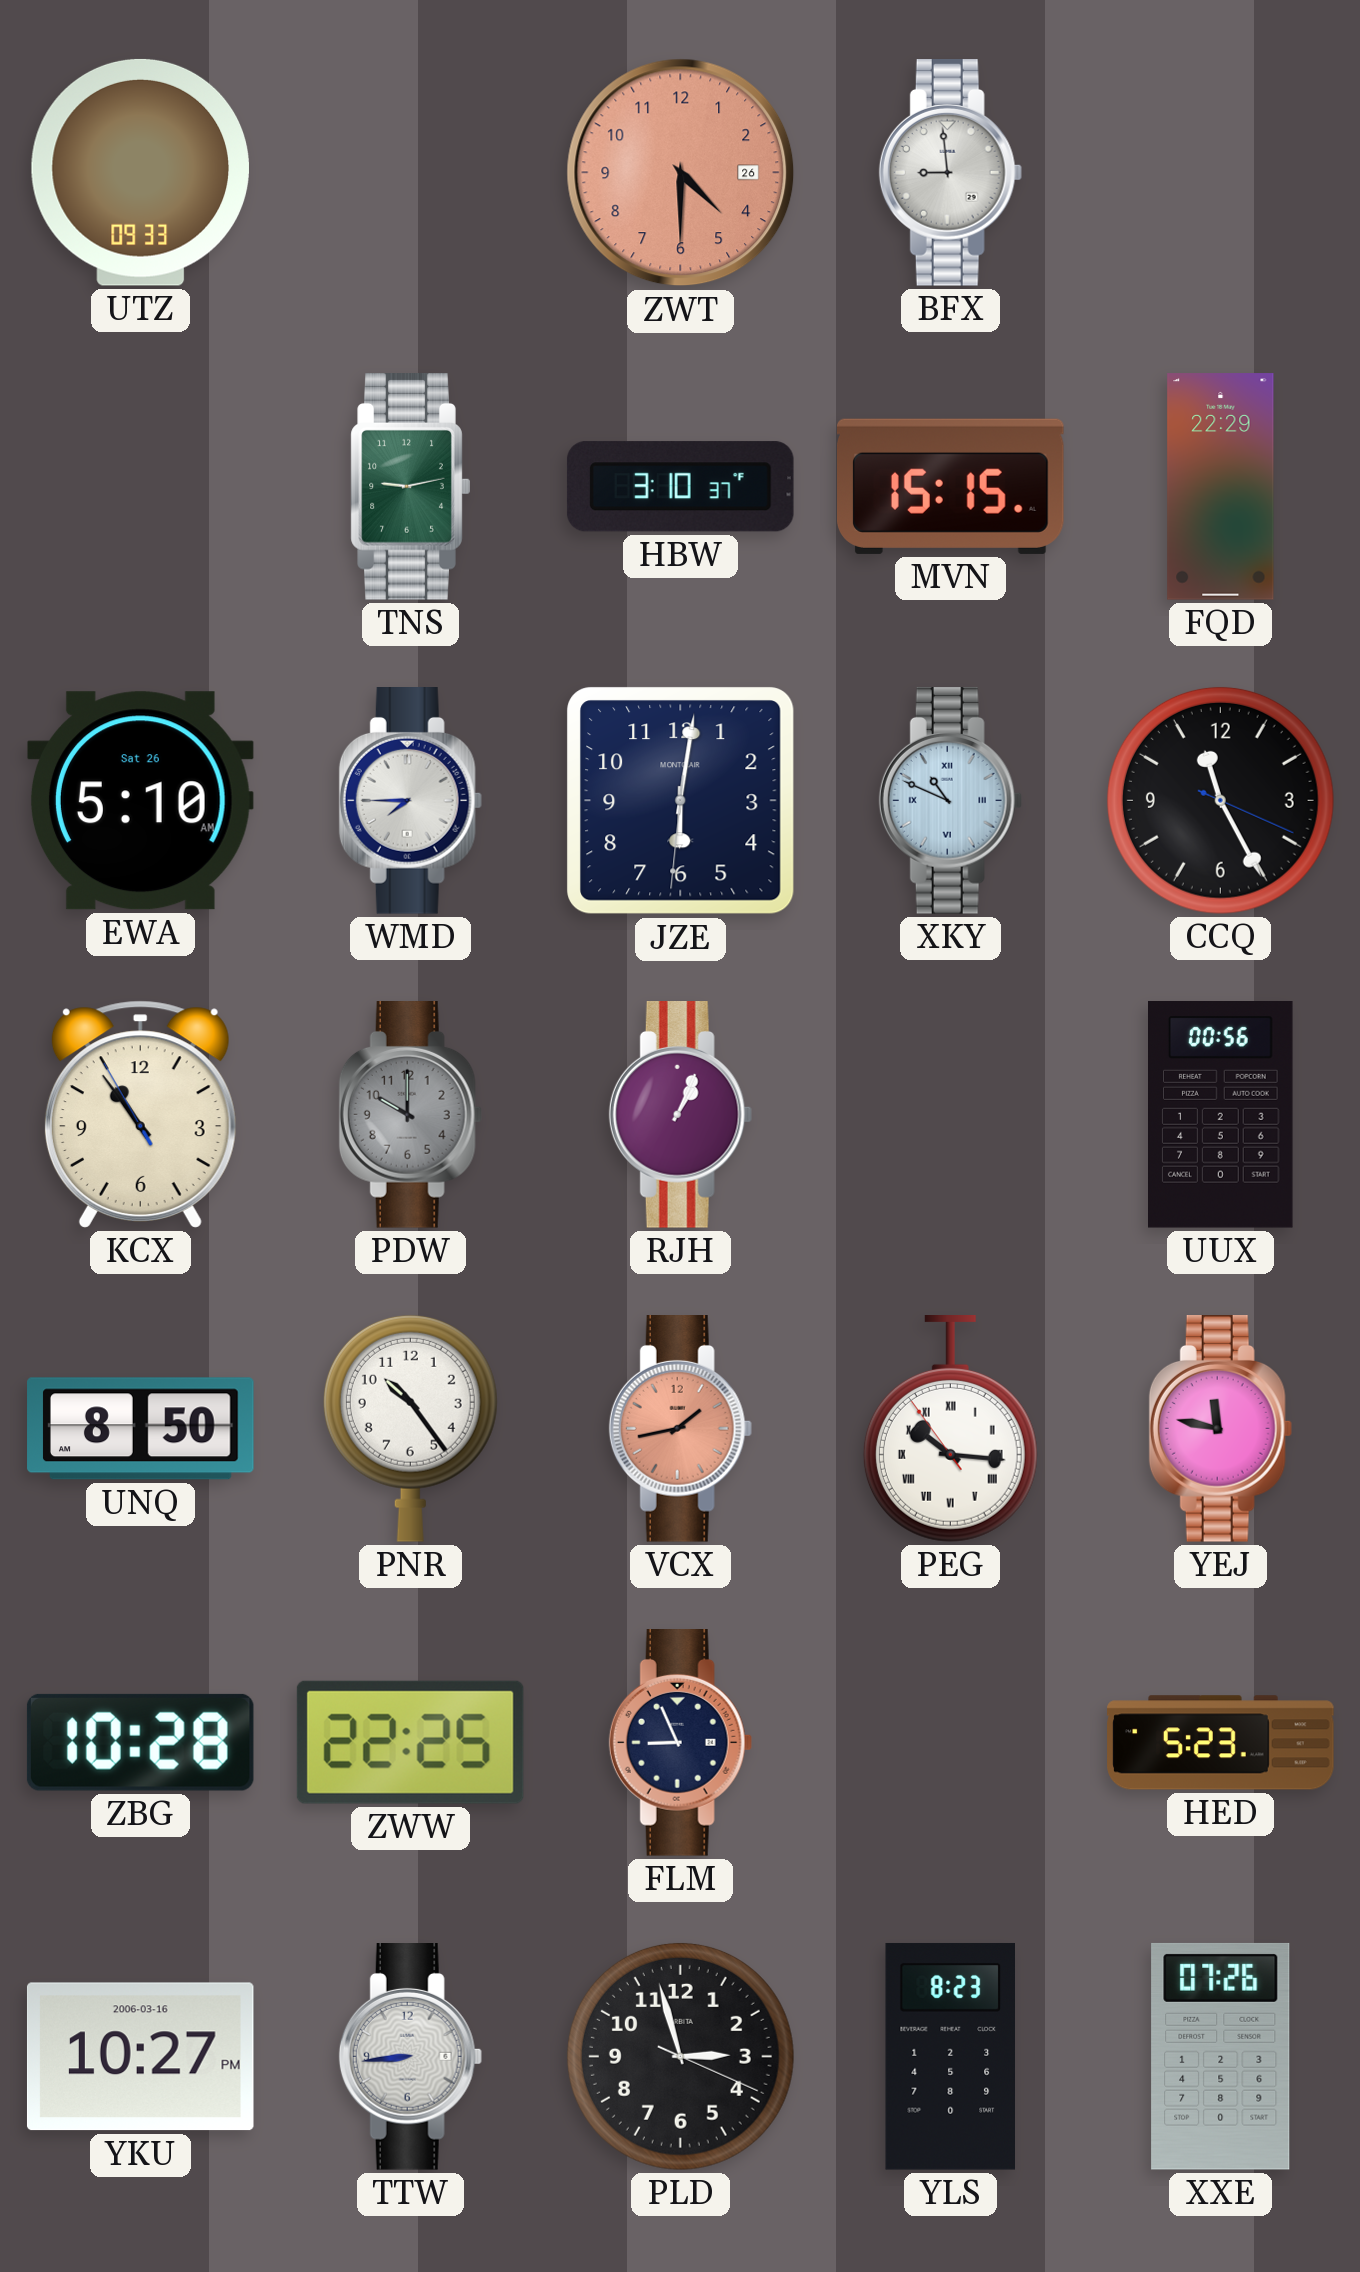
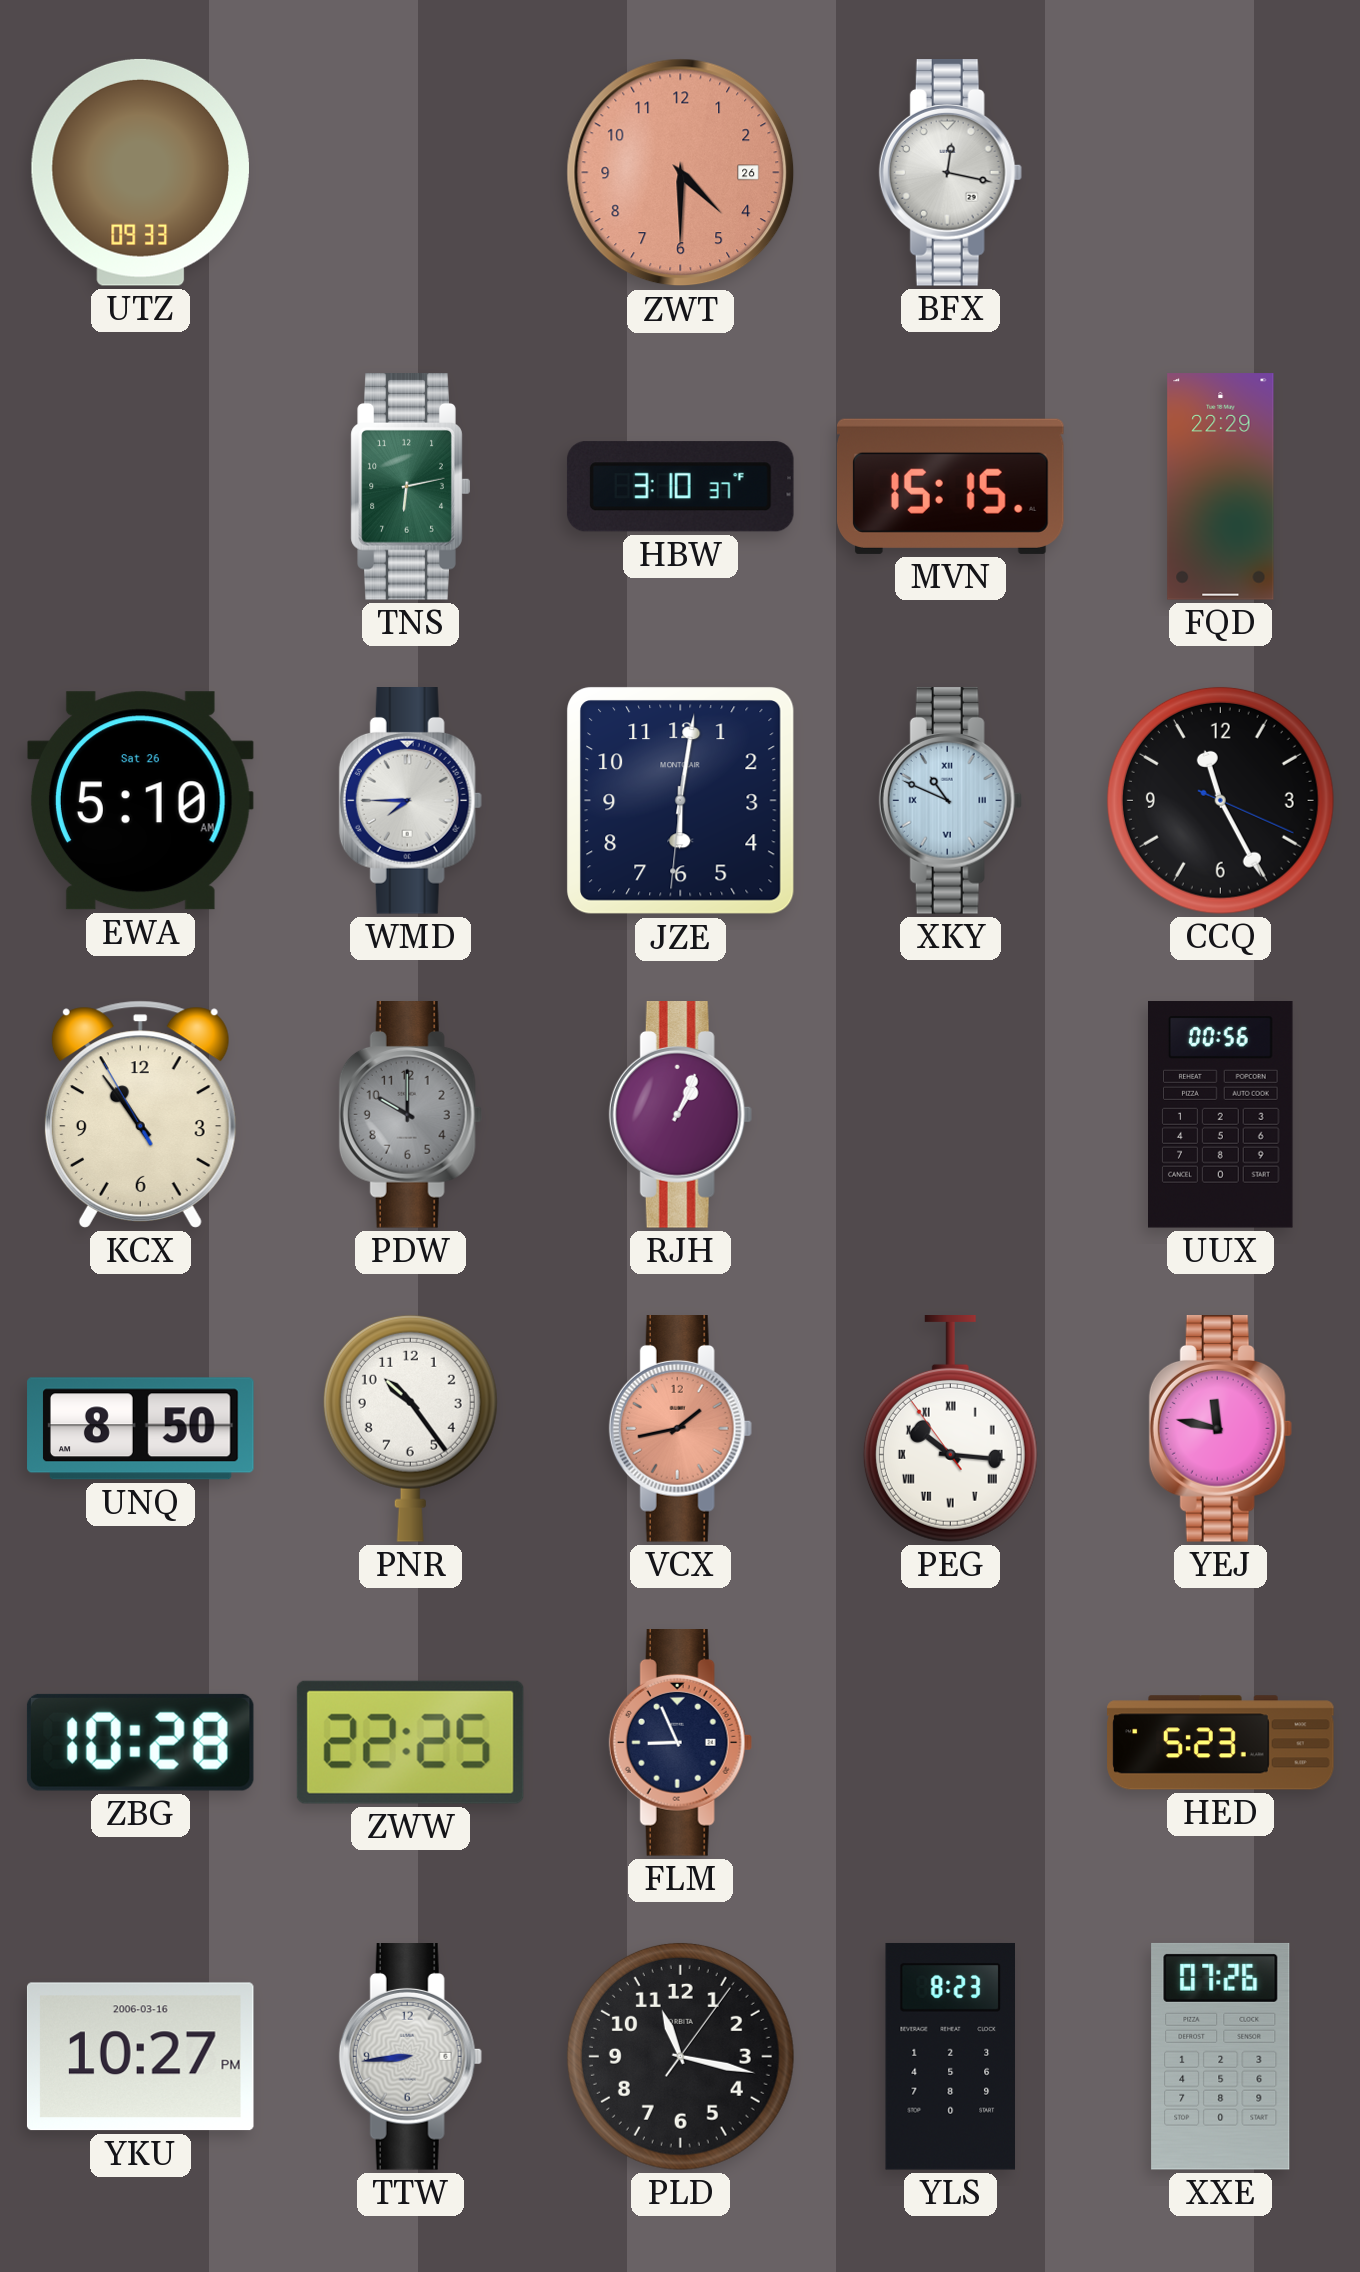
BFX: 8:59 -> 12:17
TNS: 9:13 -> 6:13
PLD: 2:57 -> 11:17
